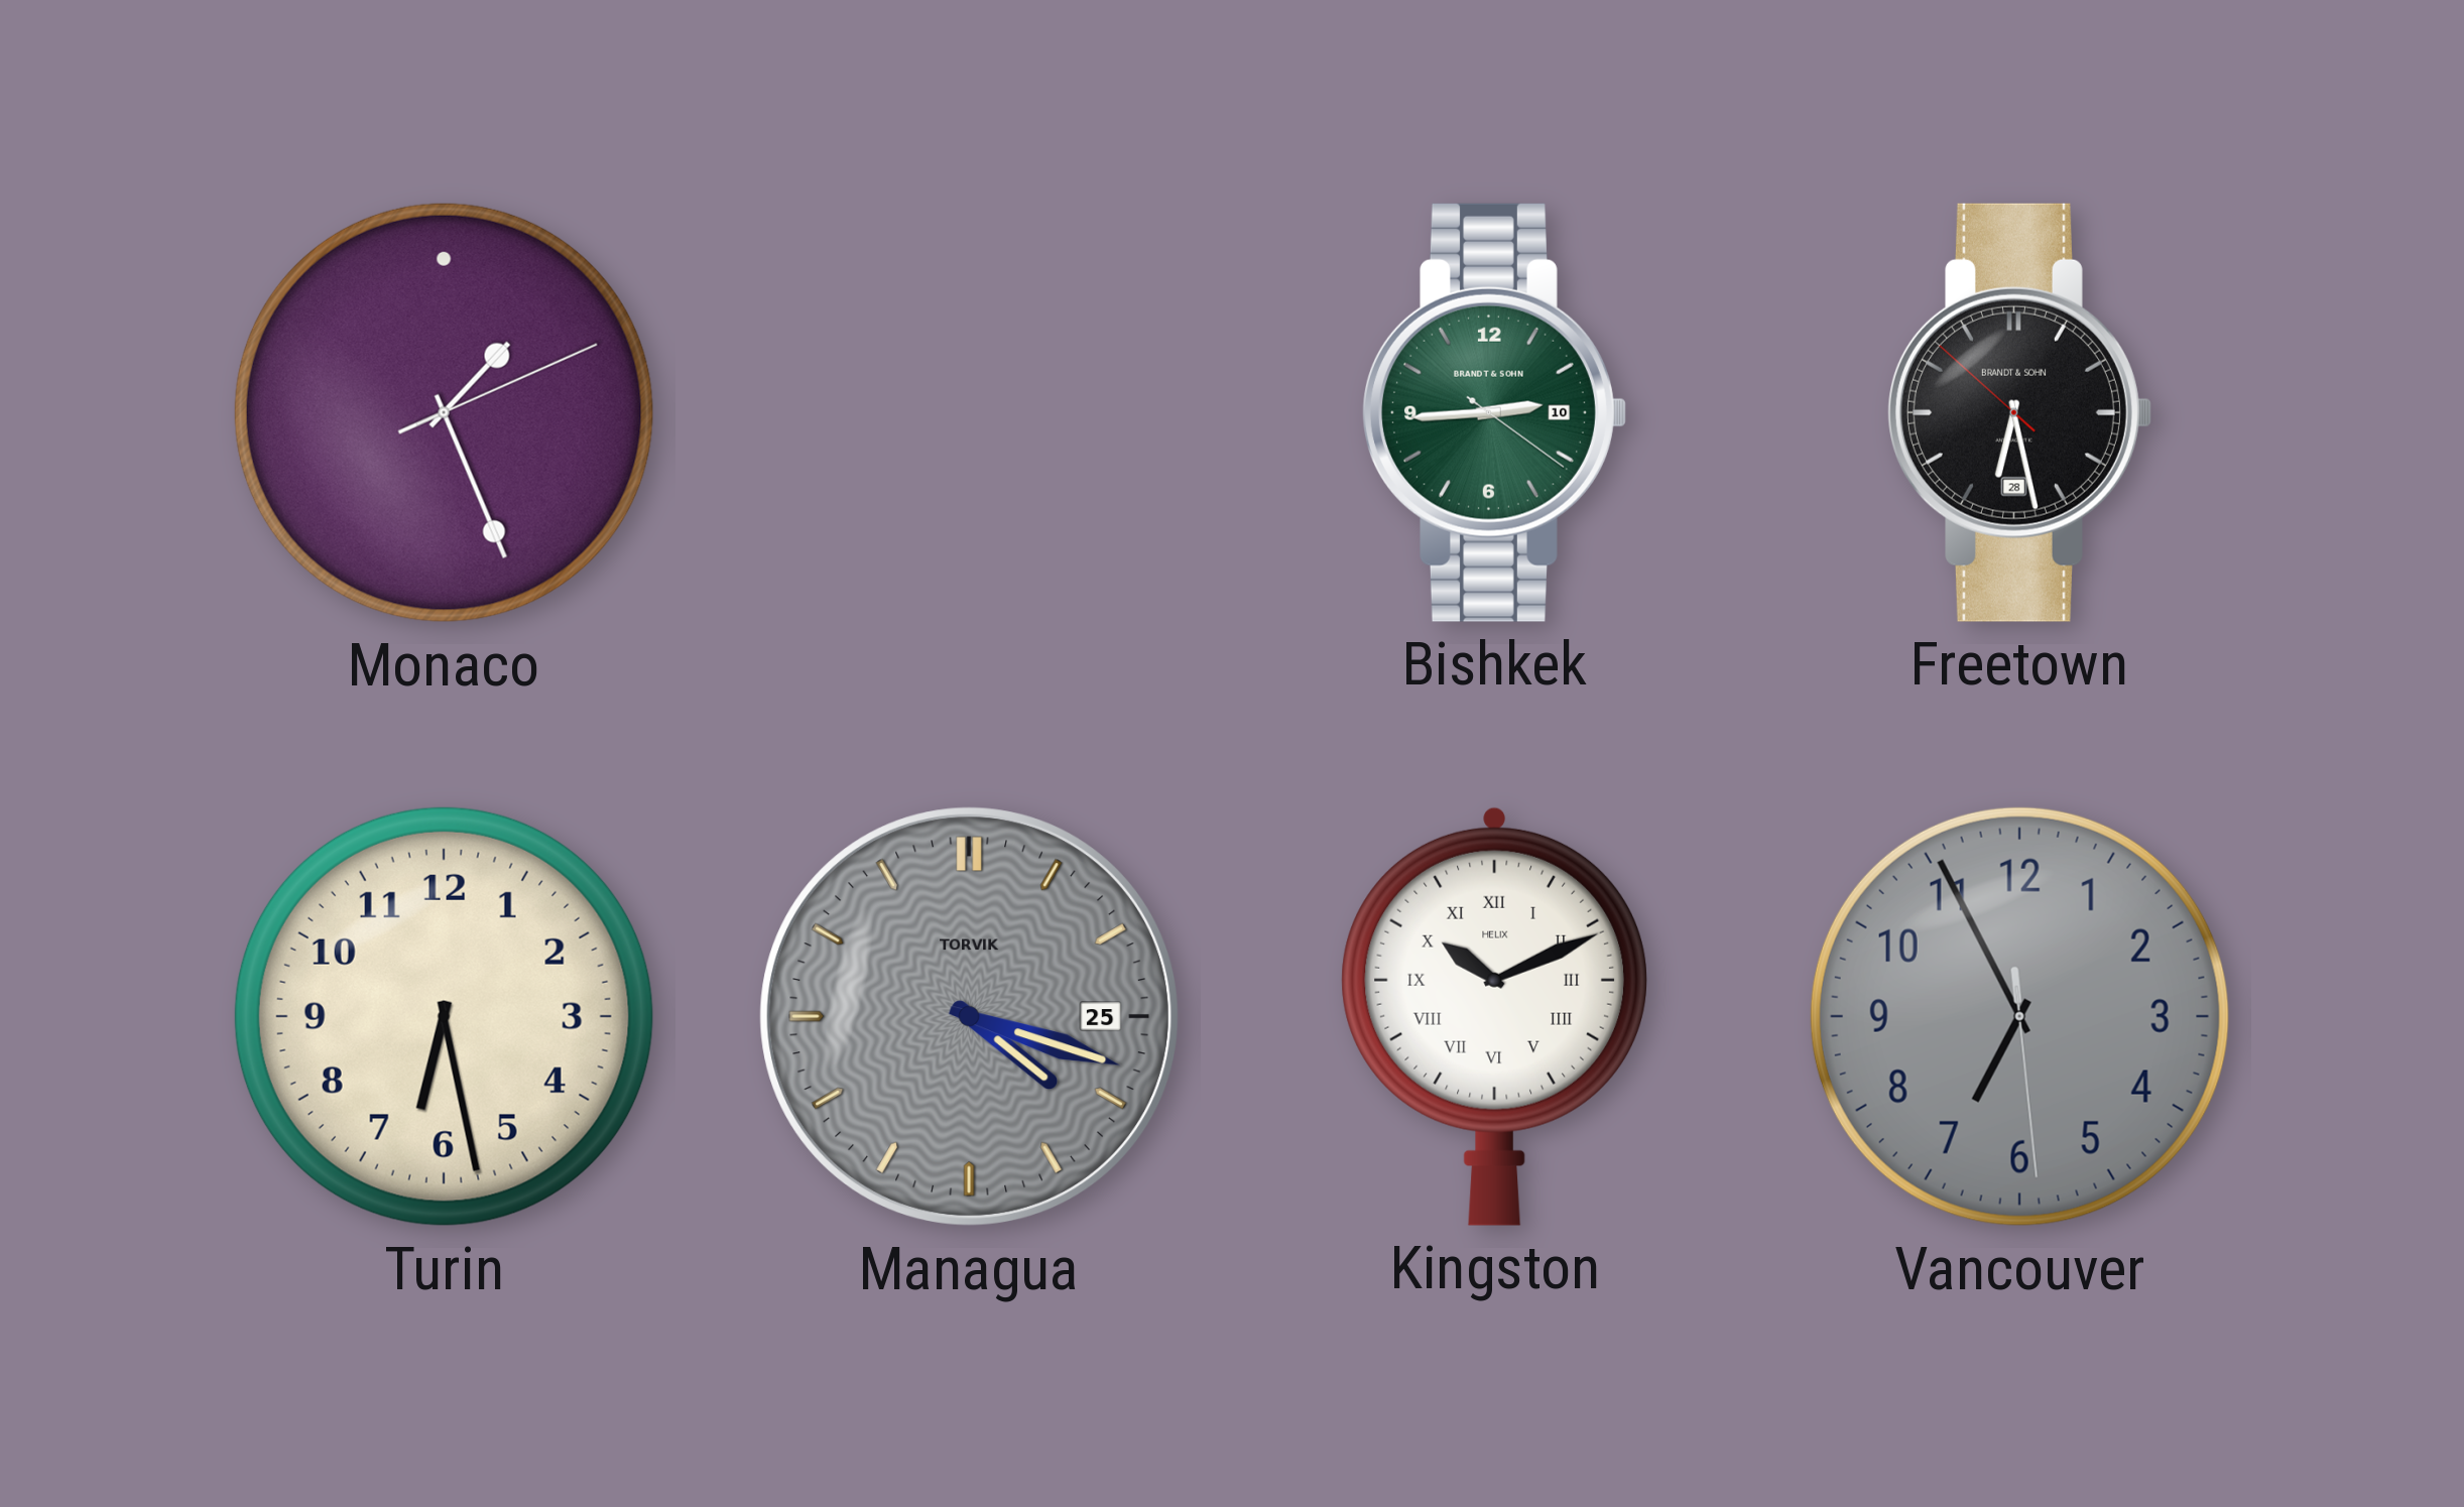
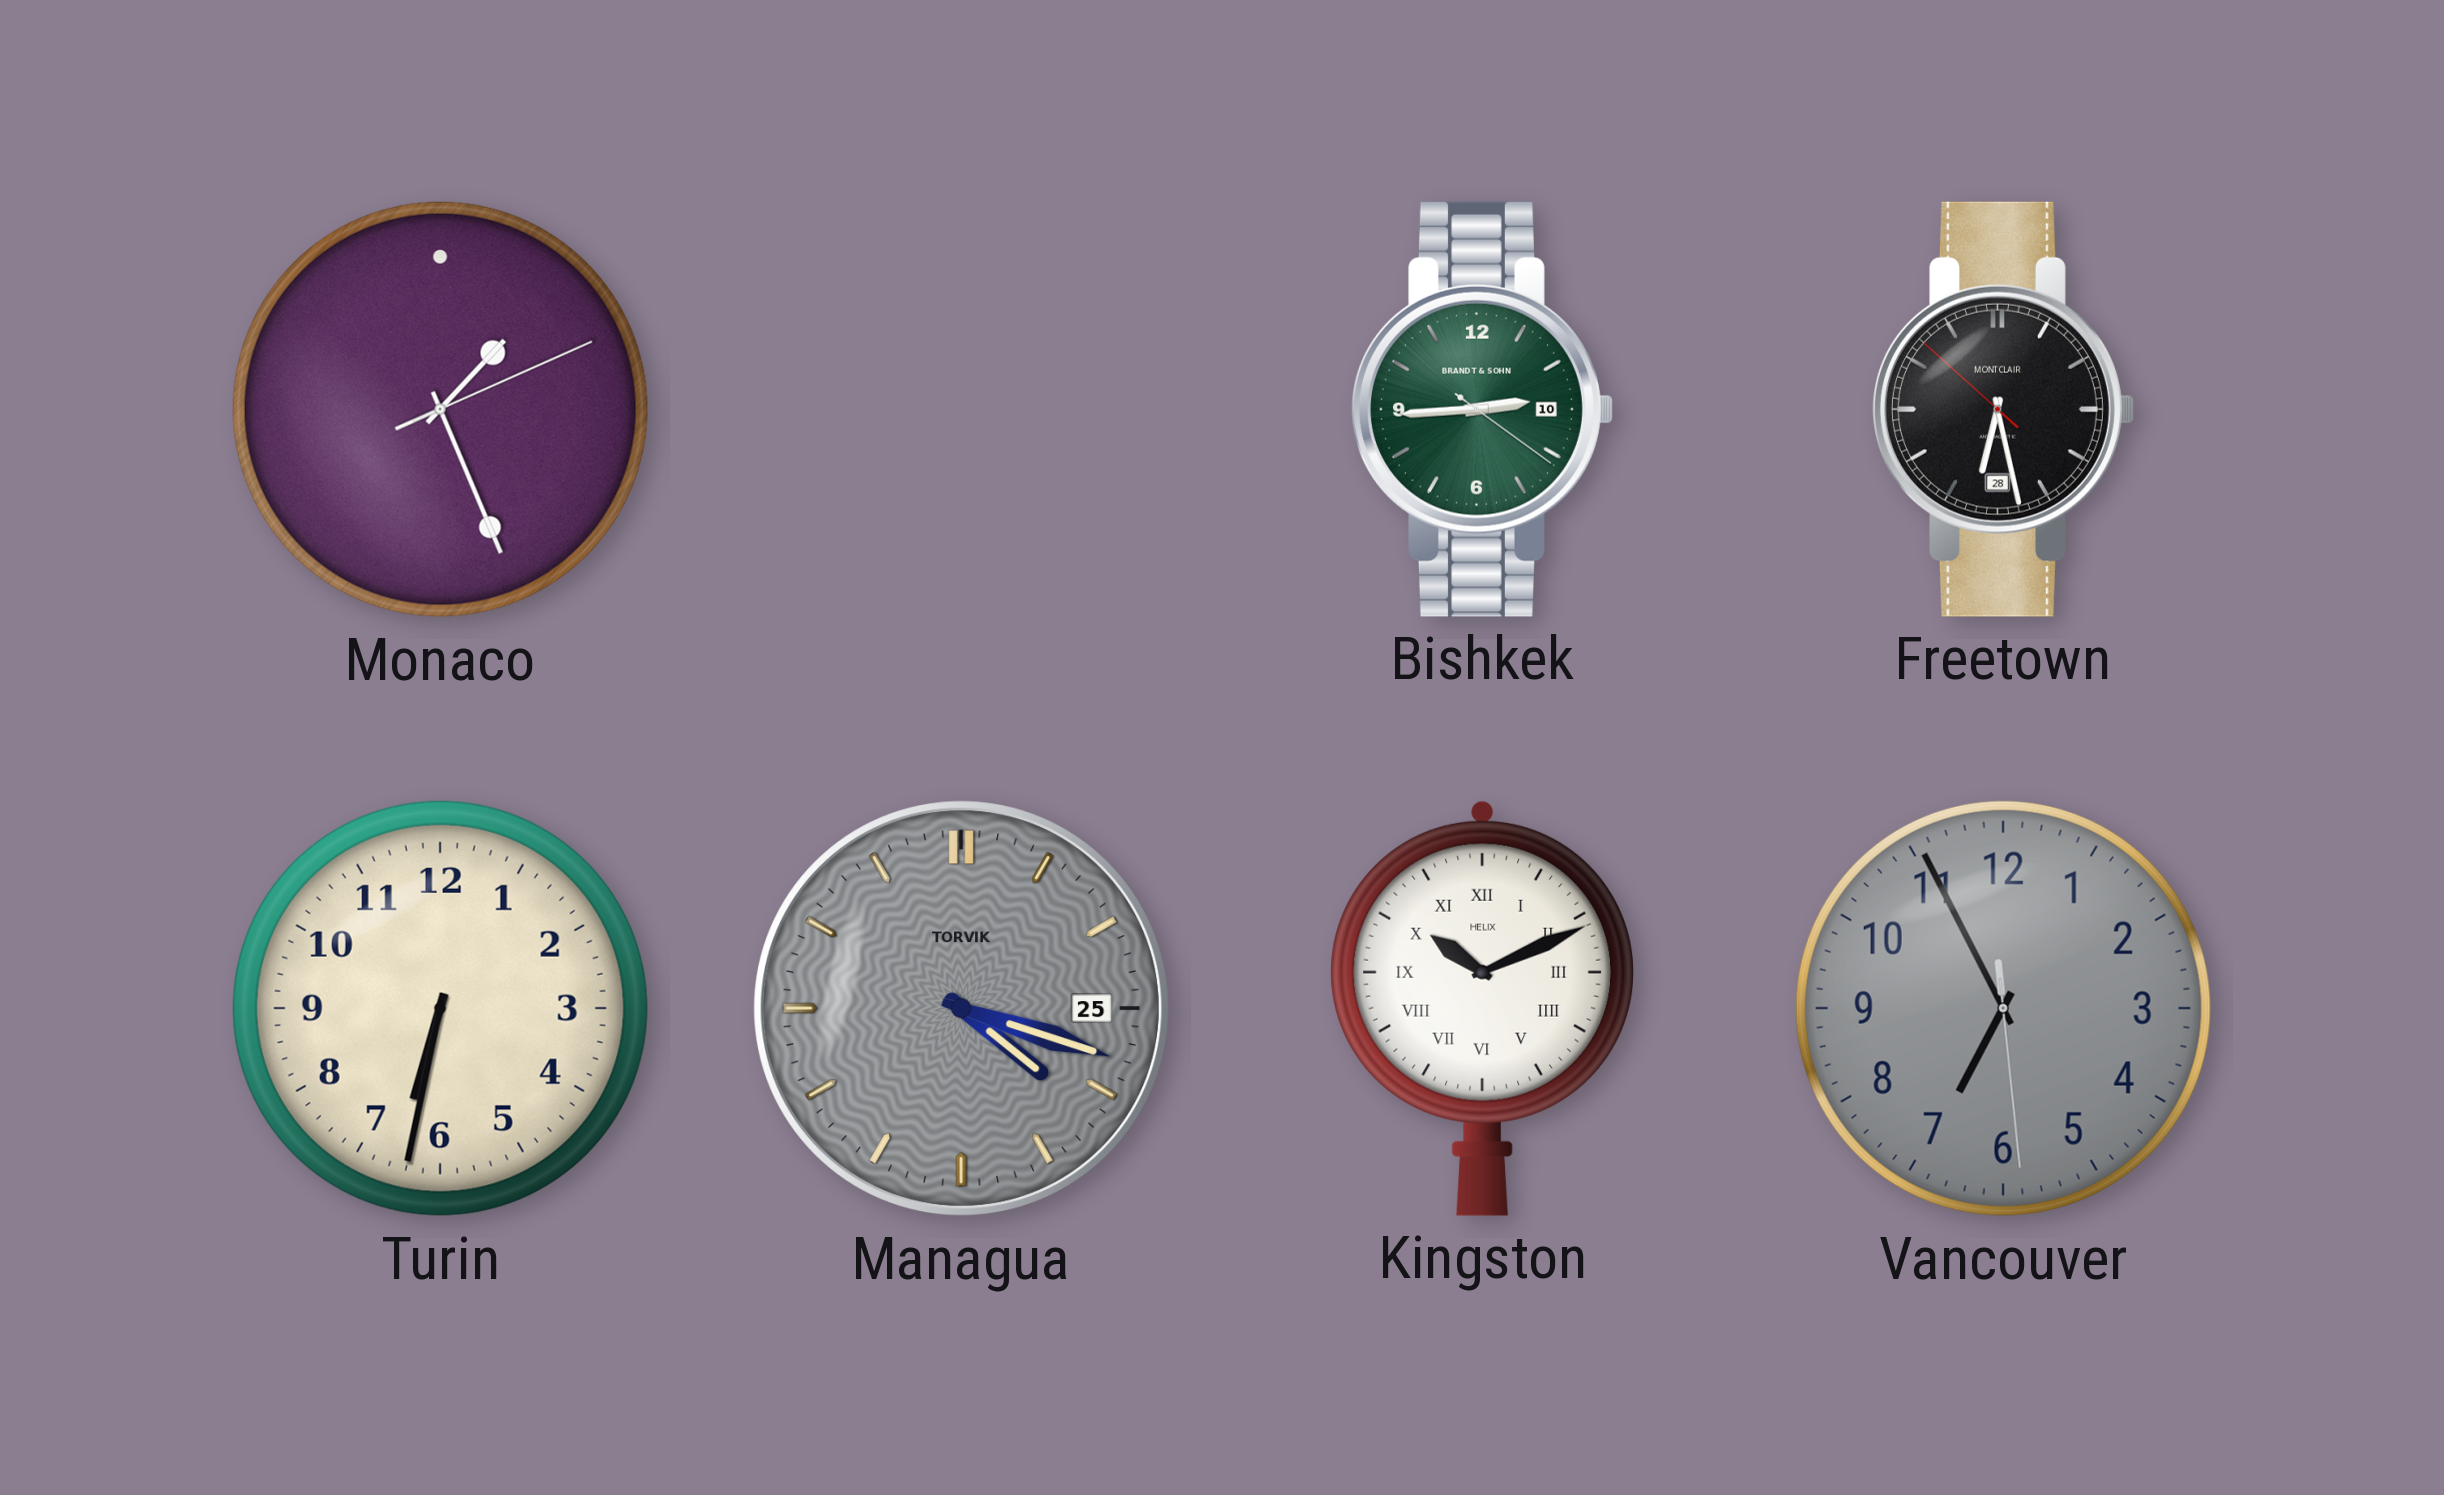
Freetown brand: BRANDT & SOHN -> MONTCLAIR
Turin: 6:28 -> 6:32
